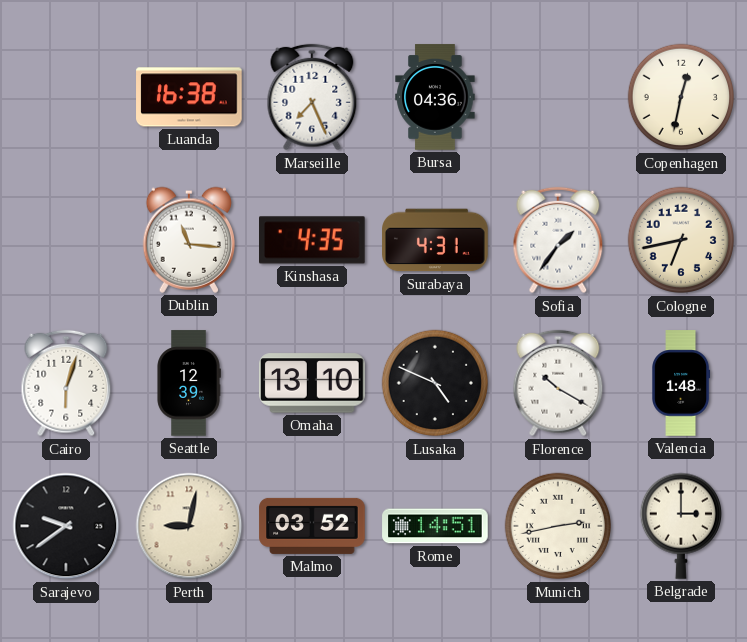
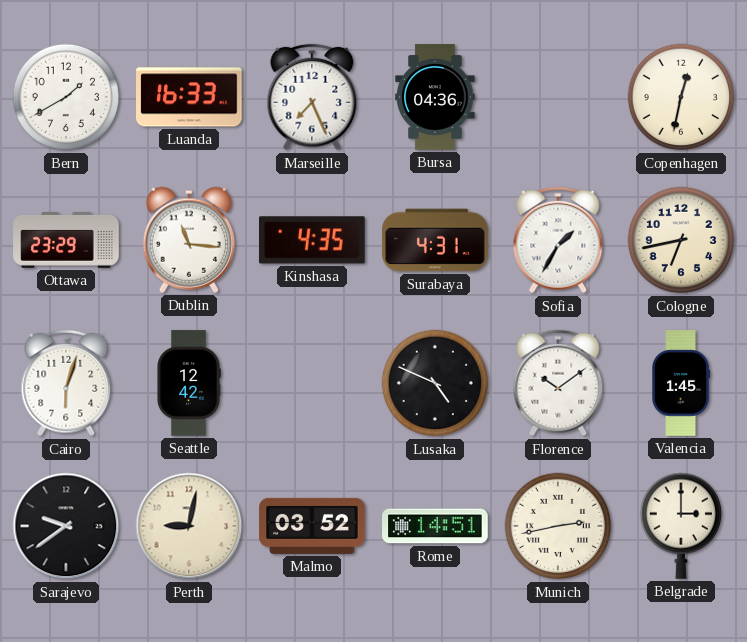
Bern: none -> 1:40
Luanda: 16:38 -> 16:33
Ottawa: none -> 23:29
Sofia: 1:36 -> 1:35
Seattle: 12:39 -> 12:42
Omaha: 13:10 -> none
Florence: 10:20 -> 10:09
Valencia: 1:48 -> 1:45
